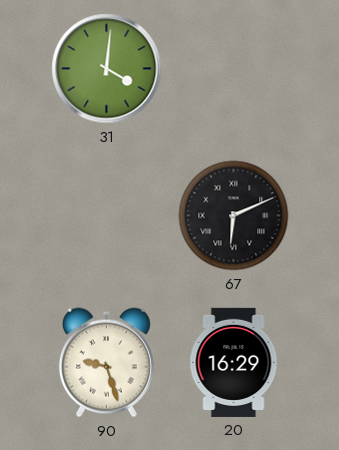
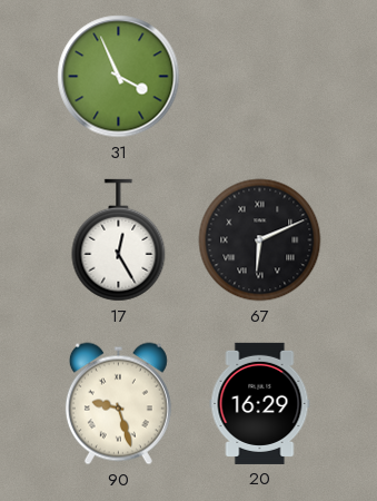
31: 4:01 -> 3:56
17: none -> 12:25
